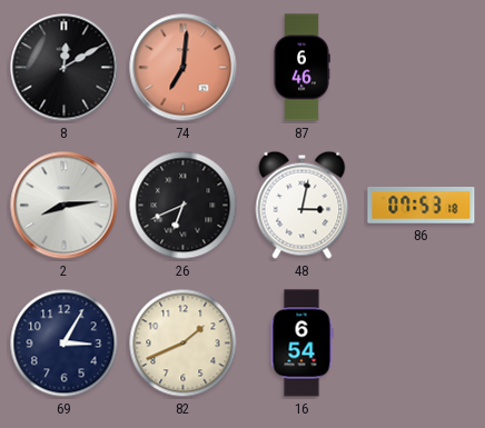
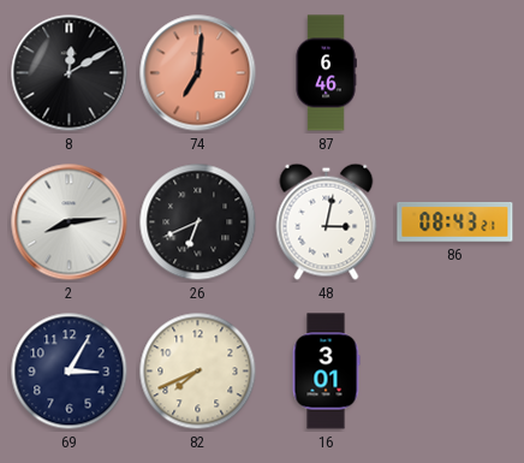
86: 07:53 -> 08:43
82: 1:41 -> 7:41
16: 6:54 -> 3:01
